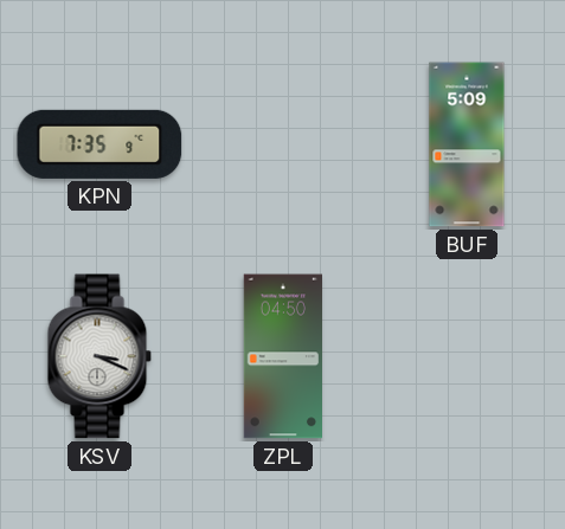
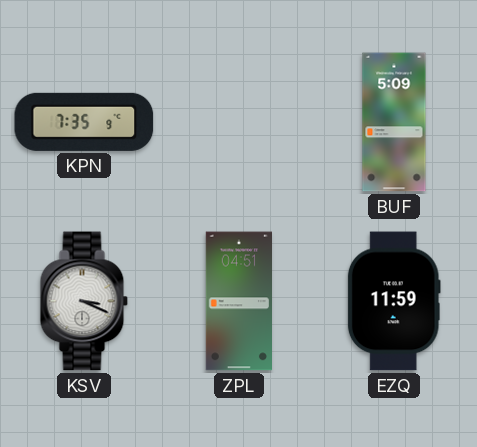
ZPL: 04:50 -> 04:51
EZQ: none -> 11:59
